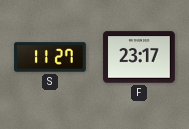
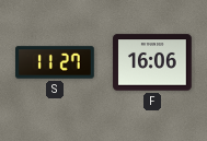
F: 23:17 -> 16:06
